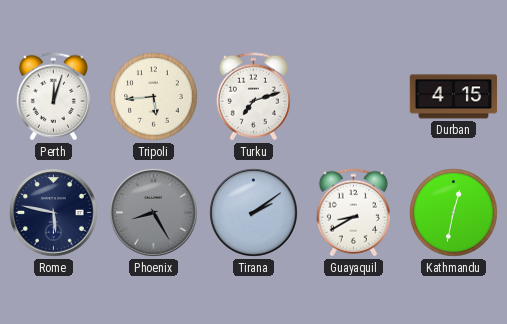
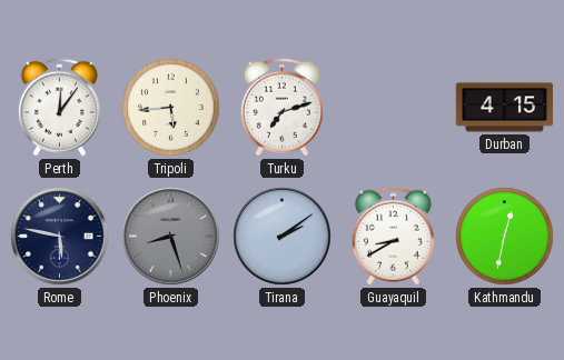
Perth: 12:03 -> 12:06
Phoenix: 8:25 -> 8:27
